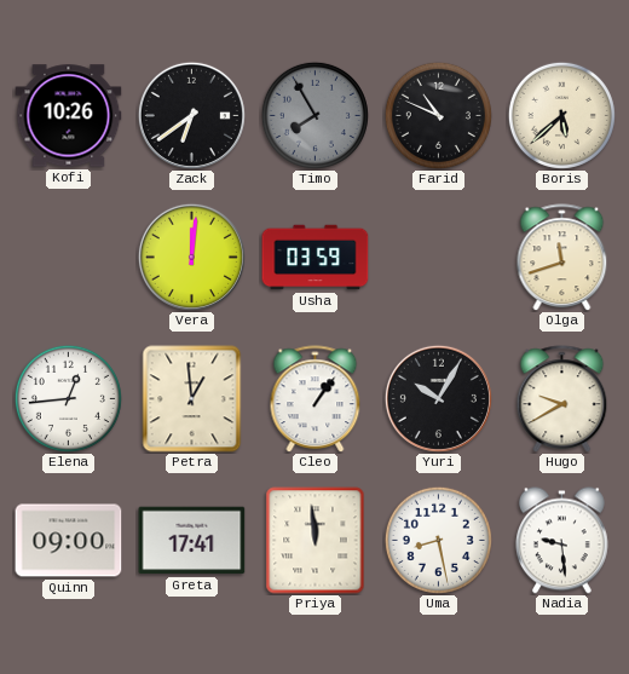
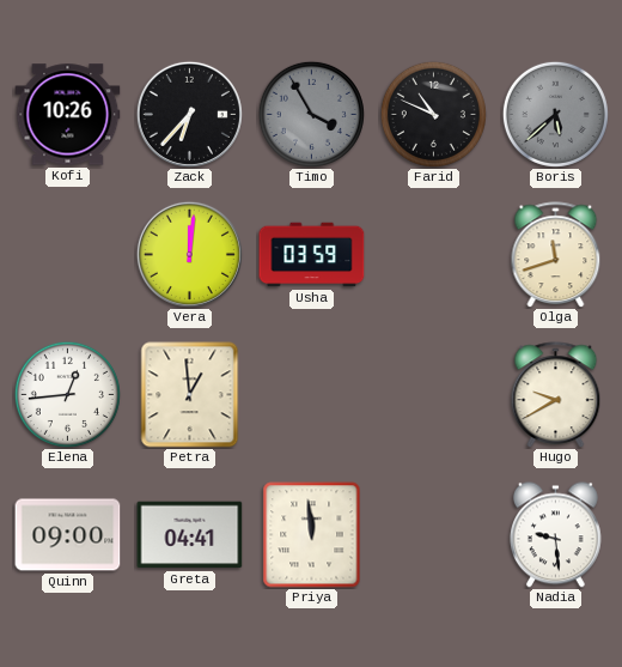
Zack: 6:39 -> 6:37
Timo: 7:55 -> 3:55
Boris dial: cream -> grey
Cleo: 1:06 -> none
Yuri: 10:05 -> none
Greta: 17:41 -> 04:41
Uma: 8:28 -> none
